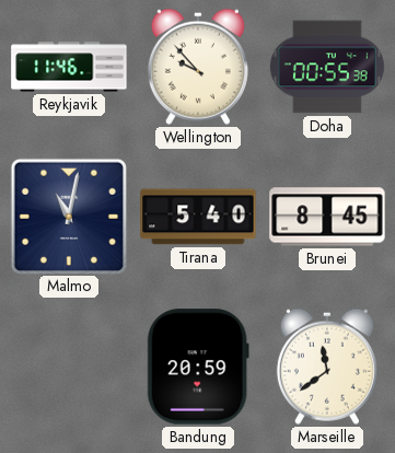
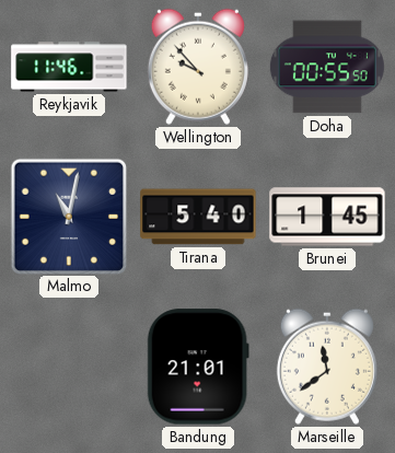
Doha: 00:55:38 -> 00:55:50
Brunei: 8:45 -> 1:45
Bandung: 20:59 -> 21:01
